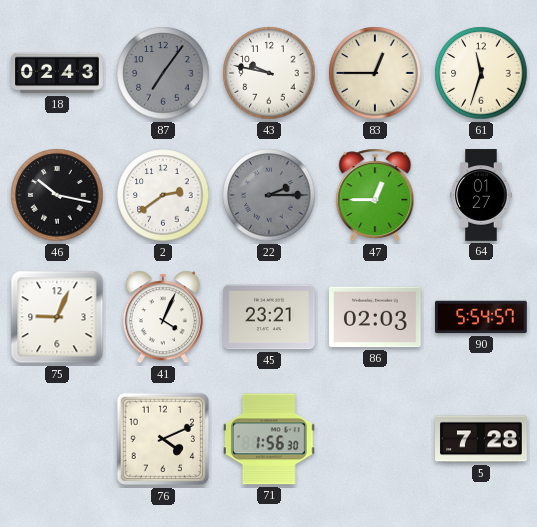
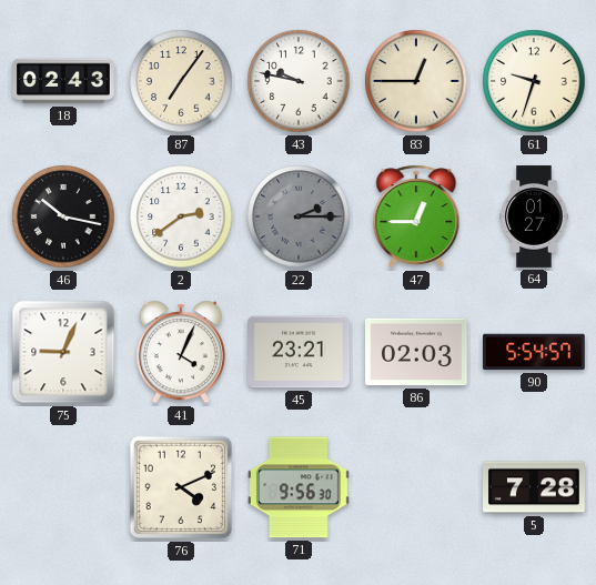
87 dial: grey -> cream
61: 11:33 -> 9:33
71: 1:56 -> 9:56
